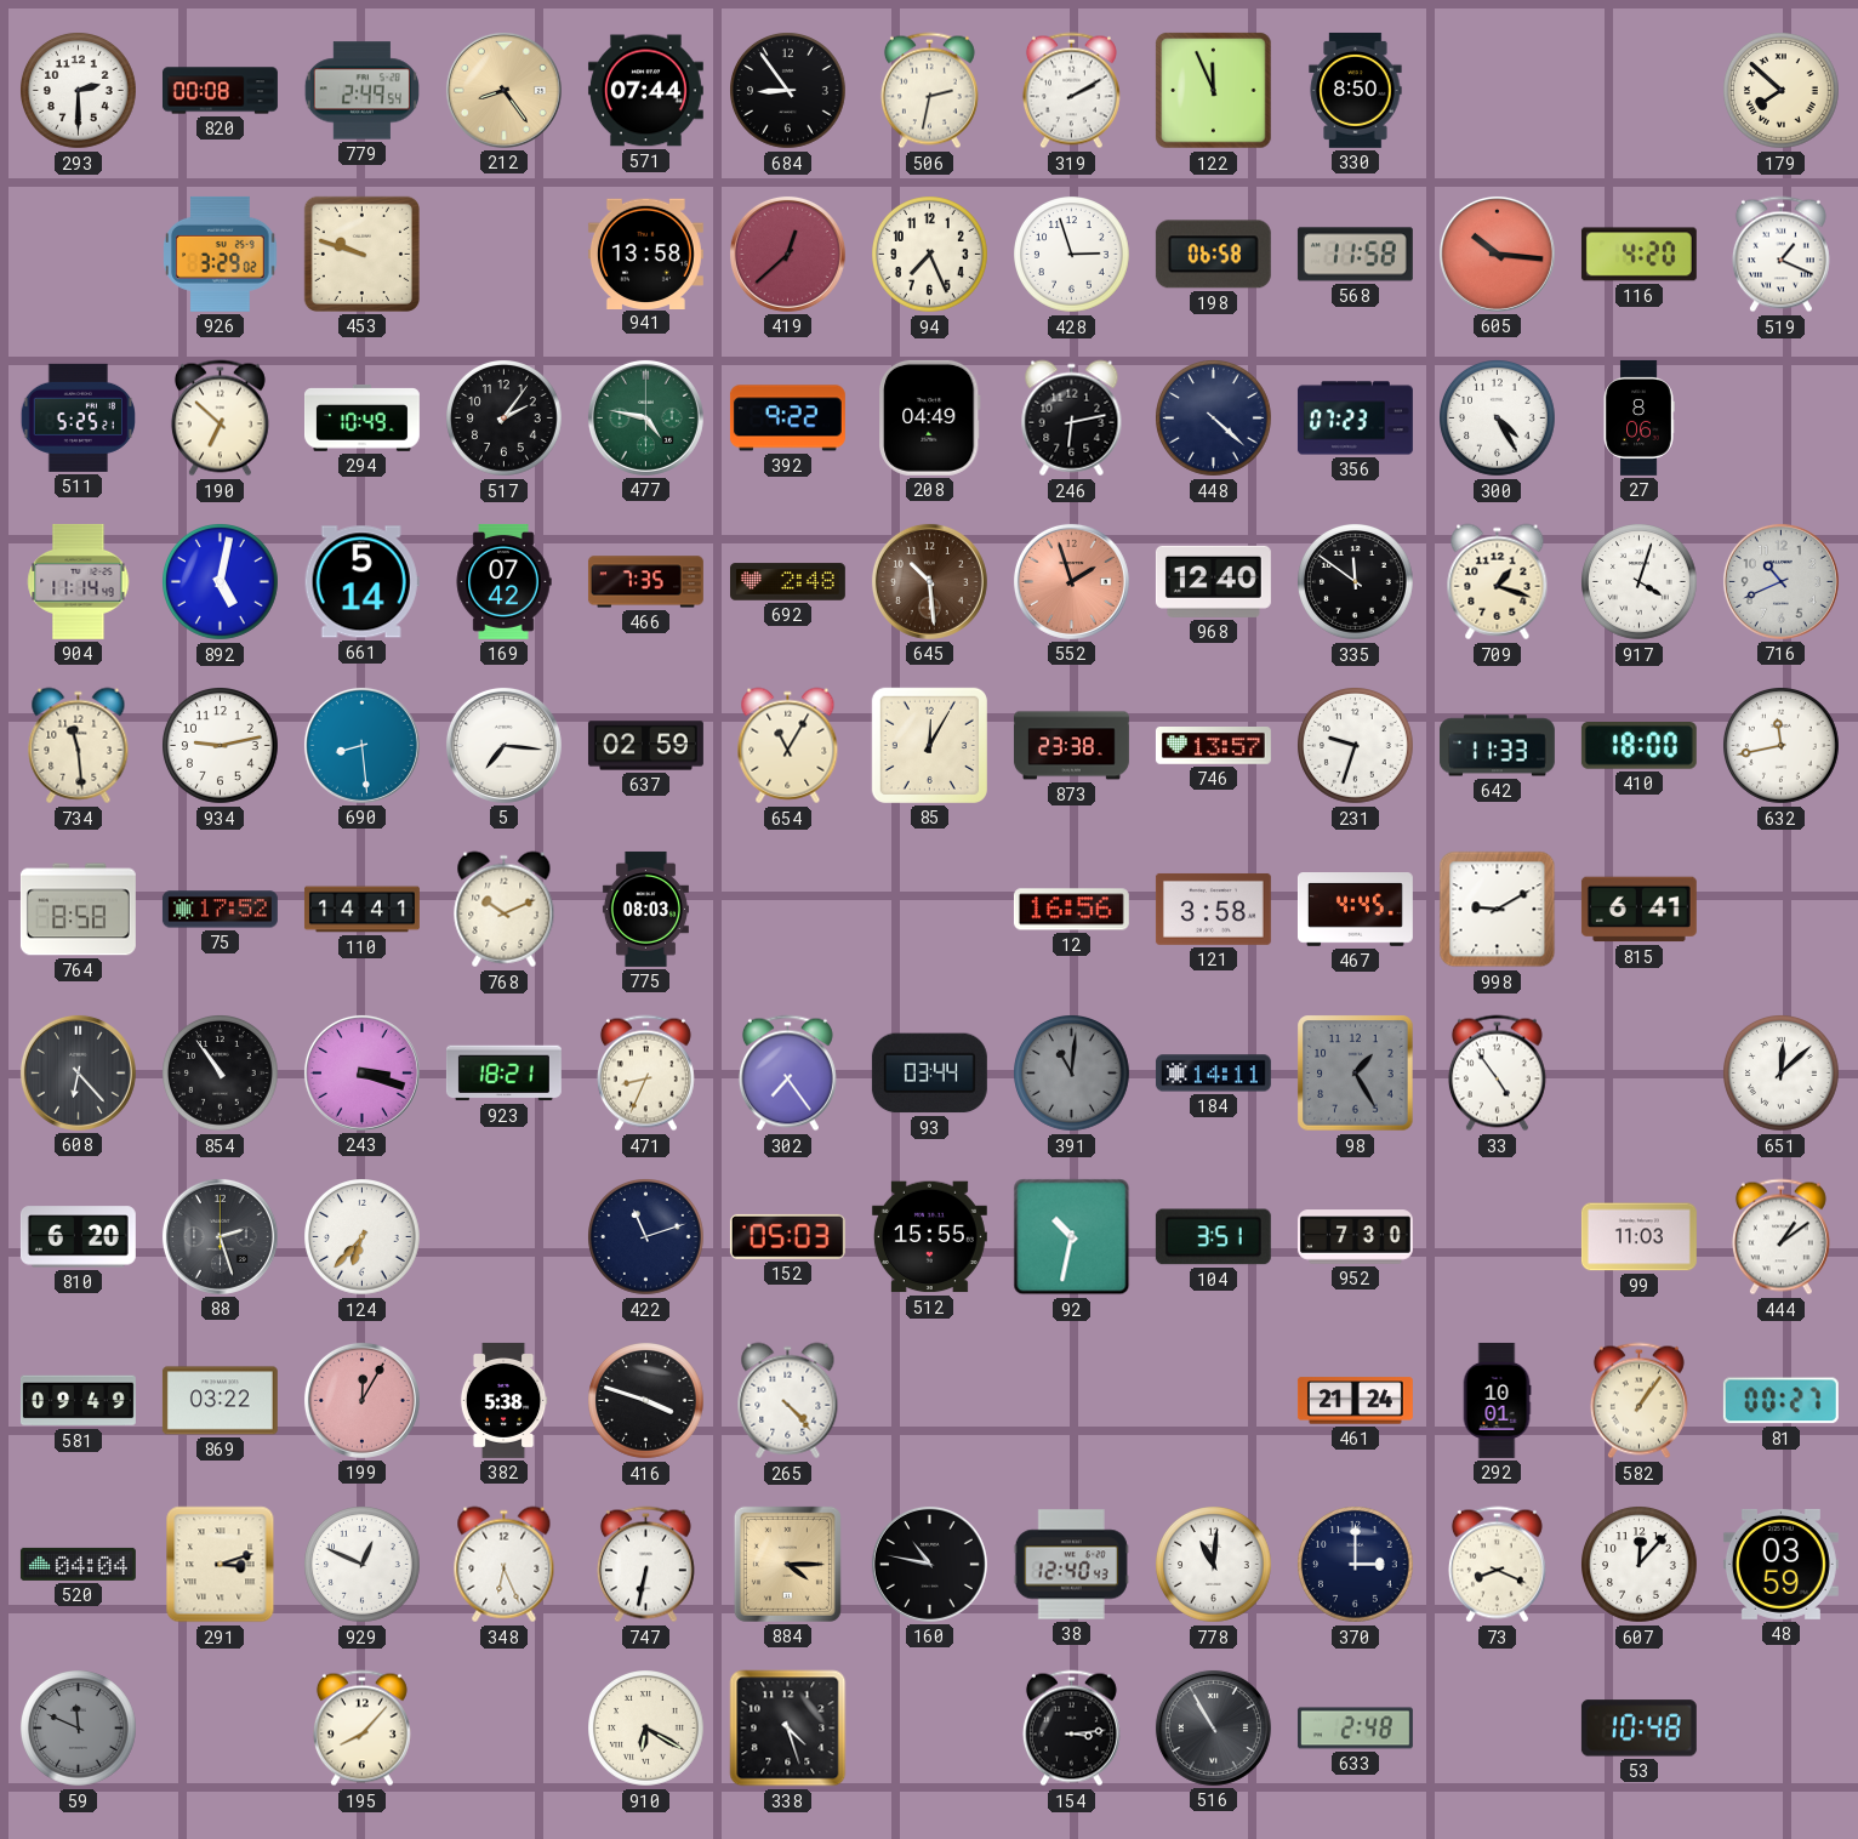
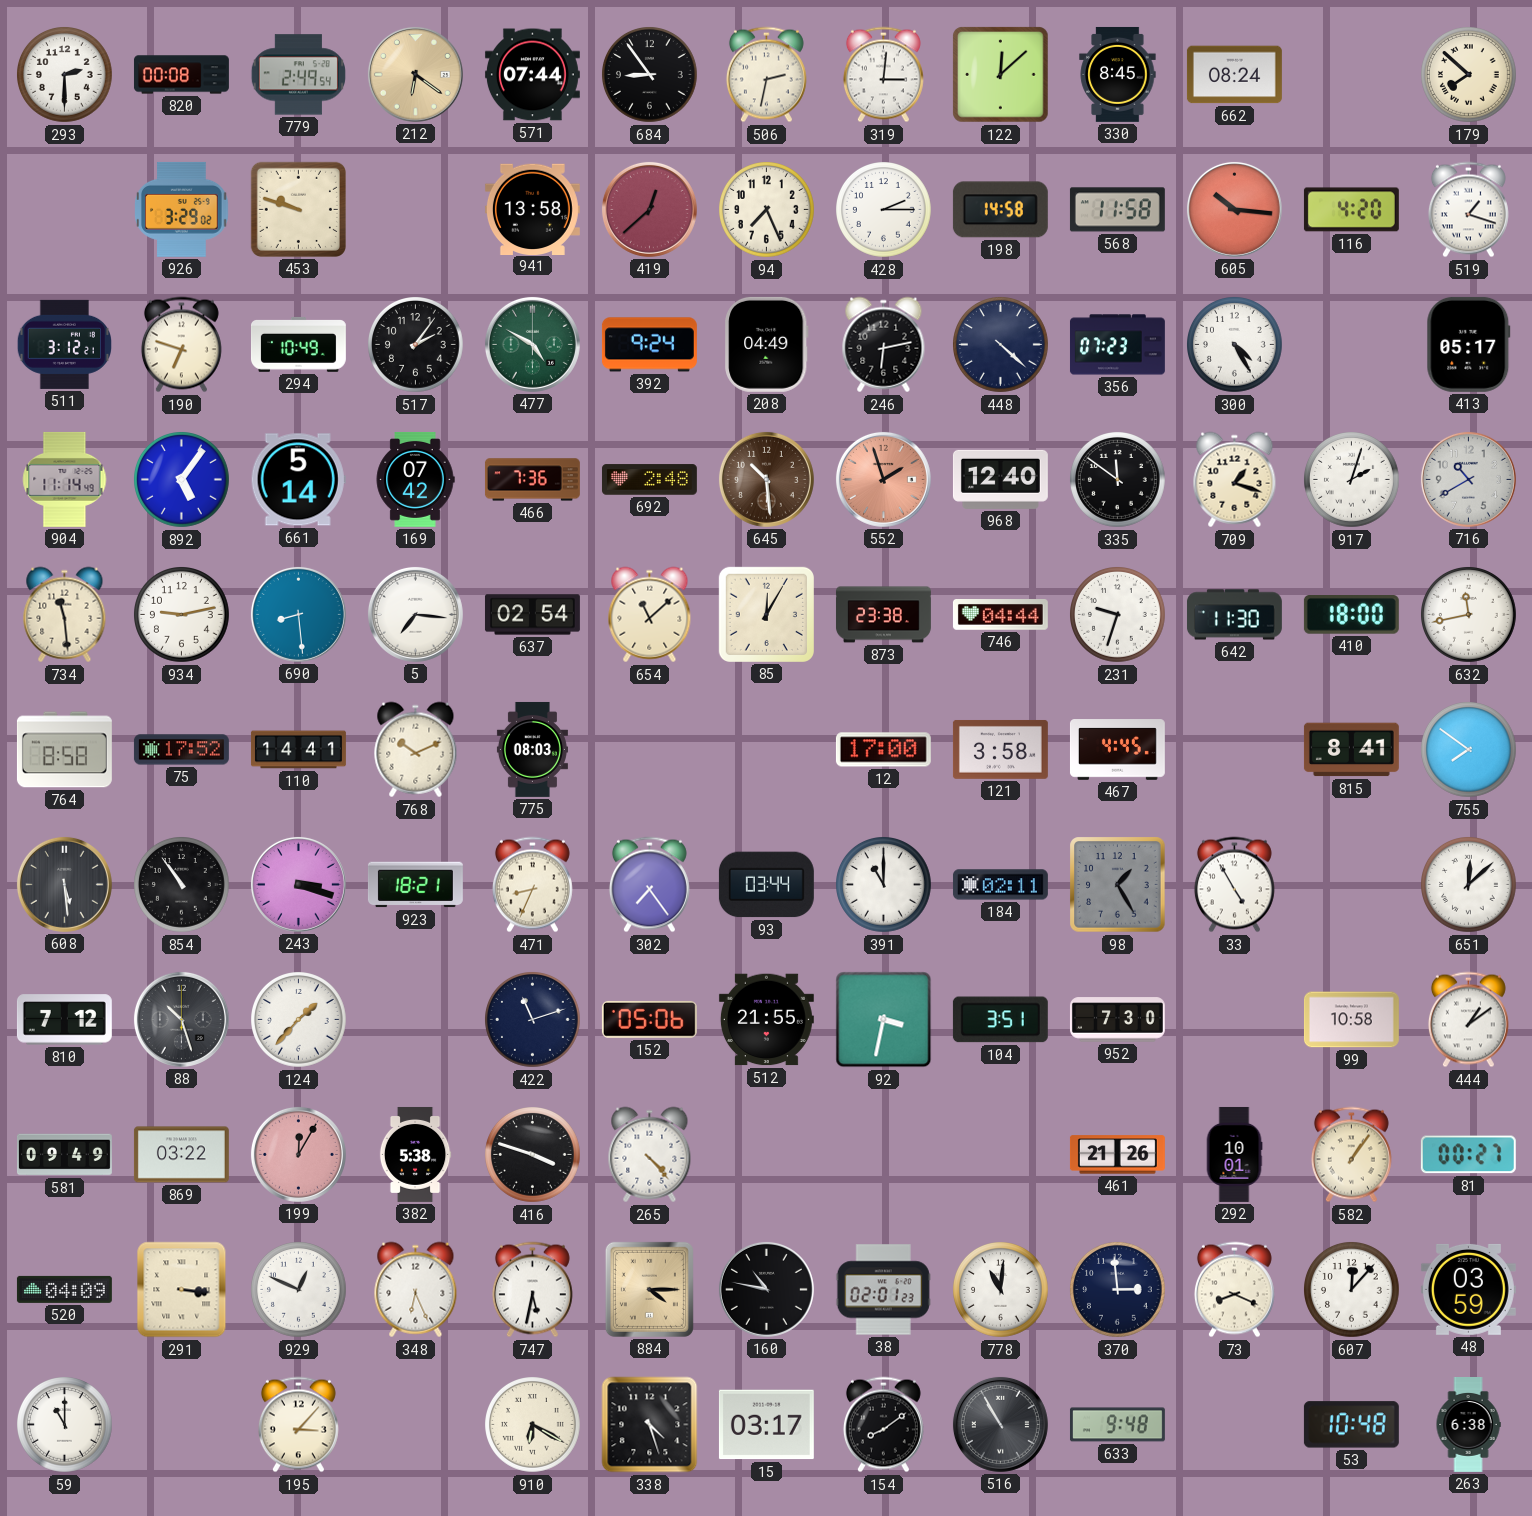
212: 8:24 -> 6:21
319: 2:10 -> 3:01
122: 11:56 -> 12:08
330: 8:50 -> 8:45
662: none -> 08:24
428: 2:57 -> 2:15
198: 06:58 -> 14:58
519: 1:19 -> 1:18
511: 5:25 -> 3:12
190: 6:52 -> 6:48
477: 4:47 -> 4:50
392: 9:22 -> 9:24
27: 8:06 -> none
413: none -> 05:17
892: 5:02 -> 5:06
466: 7:35 -> 7:36
917: 4:03 -> 2:03
716: 10:41 -> 10:40
637: 02:59 -> 02:54
654: 11:05 -> 11:08
746: 13:57 -> 04:44
642: 11:33 -> 11:30
12: 16:56 -> 17:00
998: 9:10 -> none
815: 6:41 -> 8:41
755: none -> 7:51
608: 6:23 -> 5:29
391: 11:01 -> 11:00
391 dial: grey -> white
184: 14:11 -> 02:11
33: 4:54 -> 4:55
810: 6:20 -> 7:12
88: 2:27 -> 10:27
124: 6:37 -> 1:37
152: 05:03 -> 05:06
512: 15:55 -> 21:55
92: 10:32 -> 3:32
99: 11:03 -> 10:58
461: 21:24 -> 21:26
520: 04:04 -> 04:09
291: 3:12 -> 3:16
747: 6:32 -> 5:32
38: 12:40 -> 02:01
370: 3:00 -> 2:59
59: 11:49 -> 11:00
59 dial: grey -> white
195: 8:07 -> 3:07
15: none -> 03:17
154: 3:14 -> 8:09
633: 2:48 -> 9:48
263: none -> 6:38
